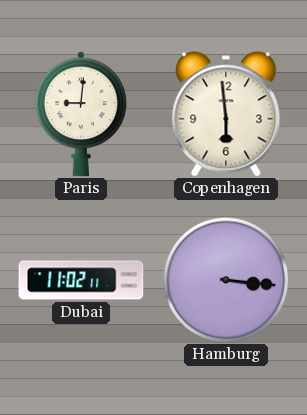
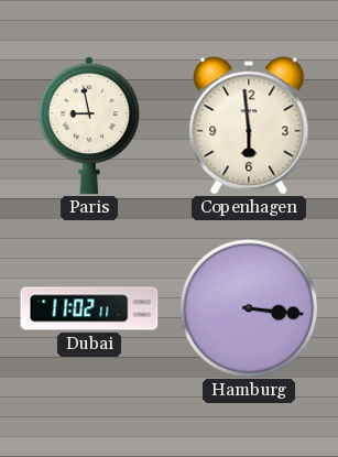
Paris: 9:01 -> 8:58
